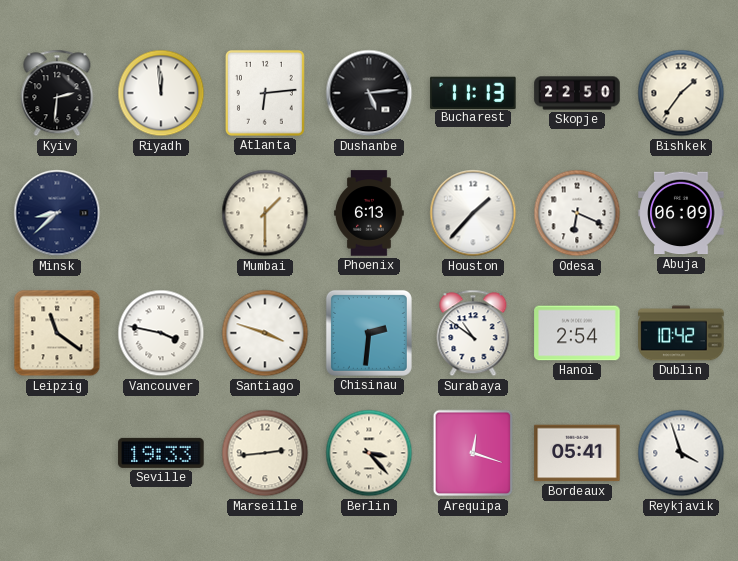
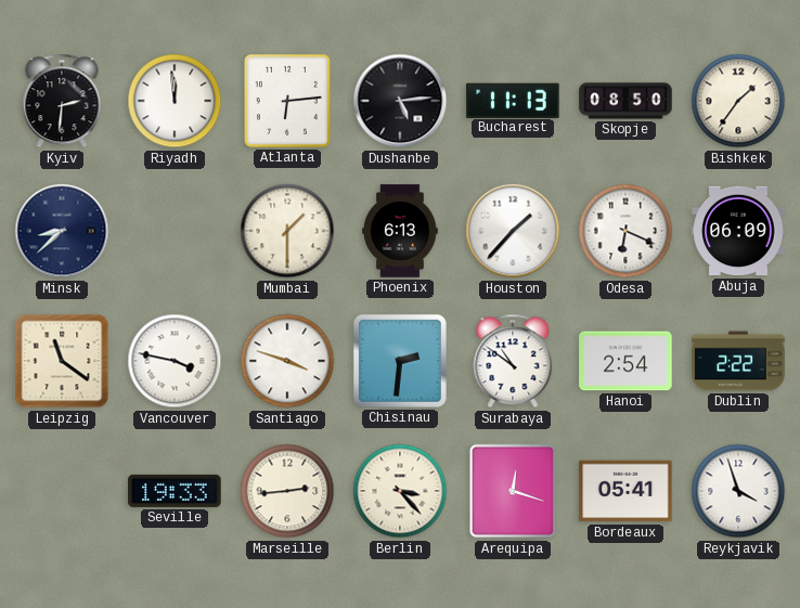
Skopje: 22:50 -> 08:50
Dublin: 10:42 -> 2:22
